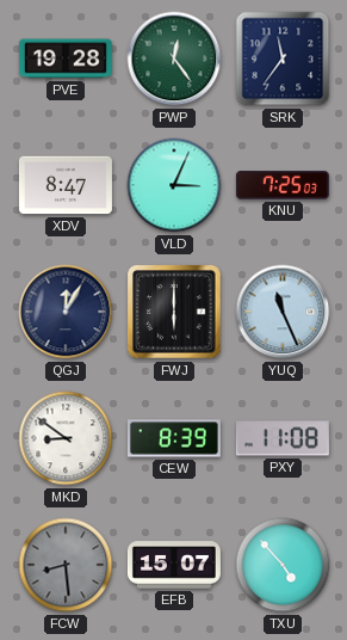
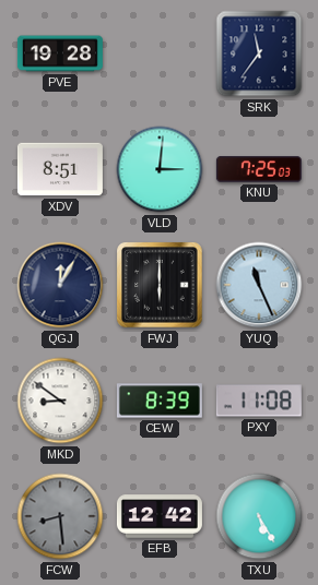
PWP: 12:24 -> none
XDV: 8:47 -> 8:51
VLD: 3:04 -> 3:01
EFB: 15:07 -> 12:42
TXU: 4:53 -> 5:25
